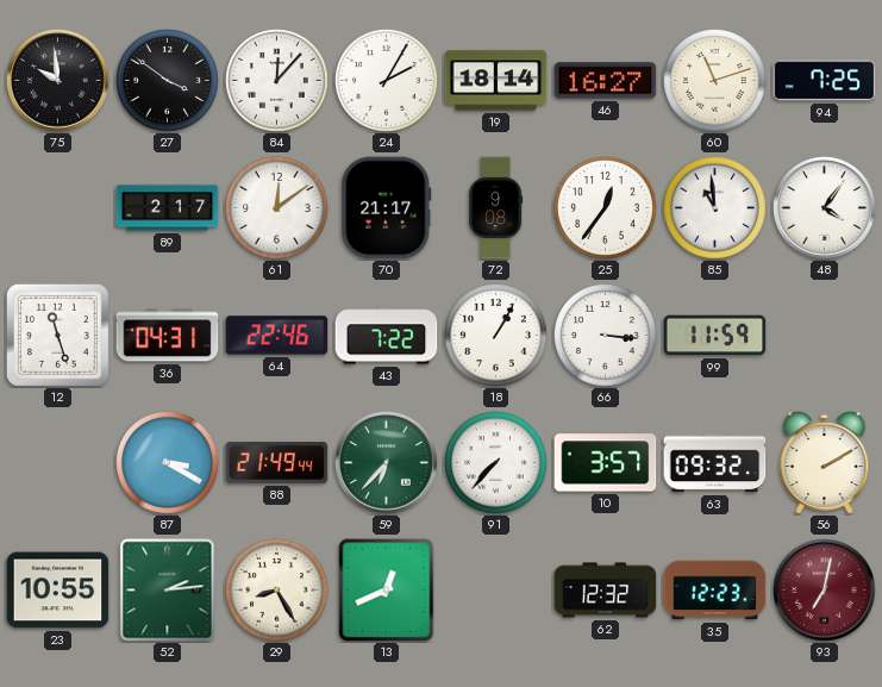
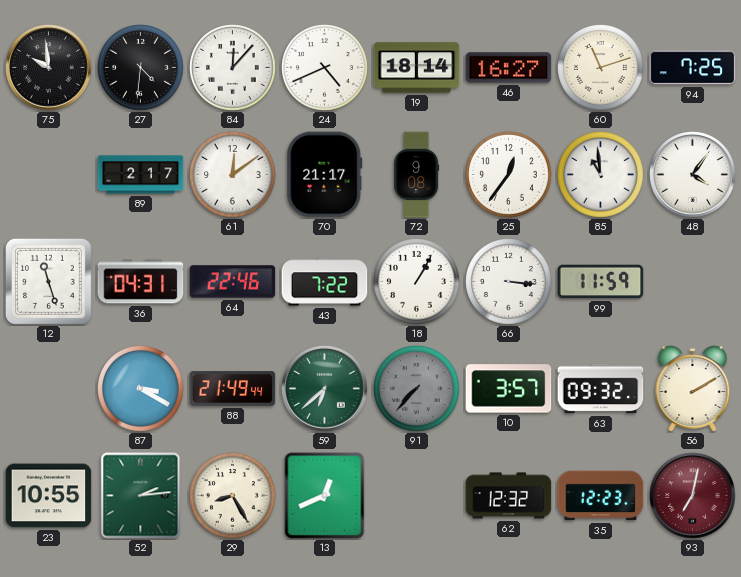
27: 3:51 -> 4:31
24: 2:05 -> 4:41
59: 6:37 -> 6:38
91 dial: white -> grey
